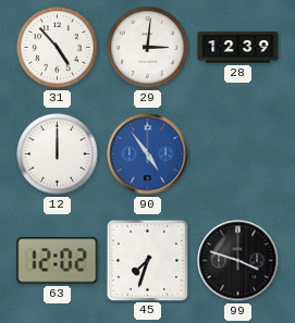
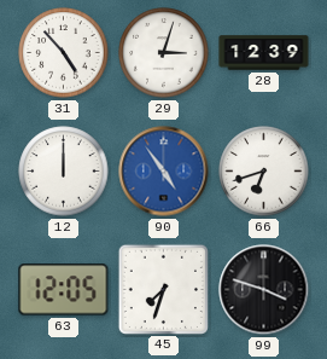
29: 3:01 -> 3:03
66: none -> 6:42
63: 12:02 -> 12:05
